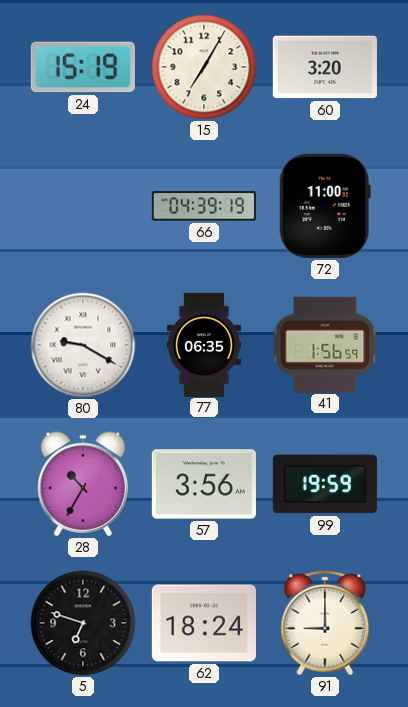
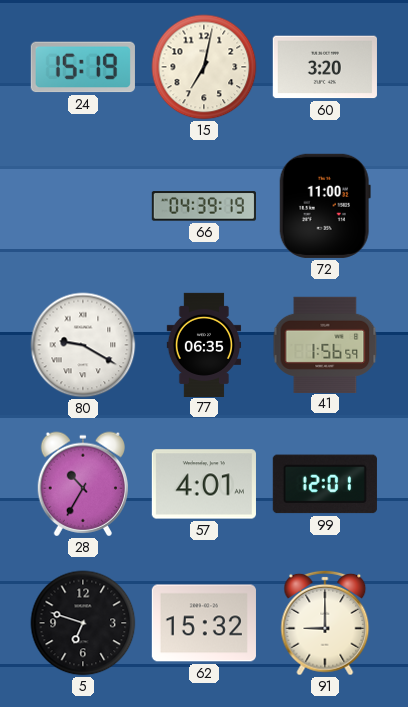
15: 7:05 -> 7:02
57: 3:56 -> 4:01
99: 19:59 -> 12:01
62: 18:24 -> 15:32
